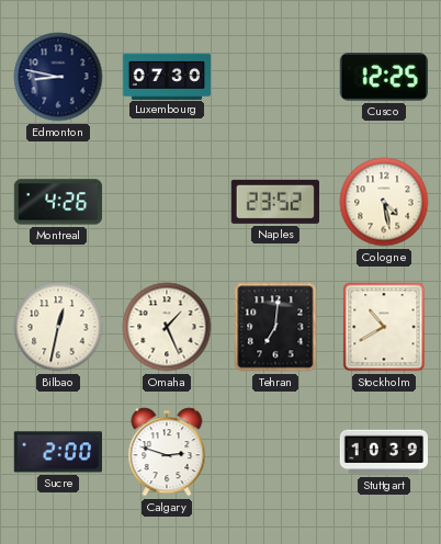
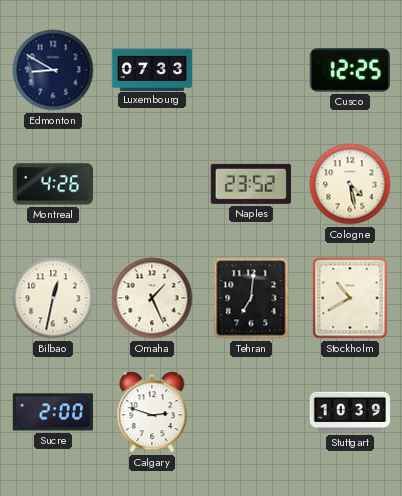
Edmonton: 8:47 -> 8:50
Luxembourg: 07:30 -> 07:33
